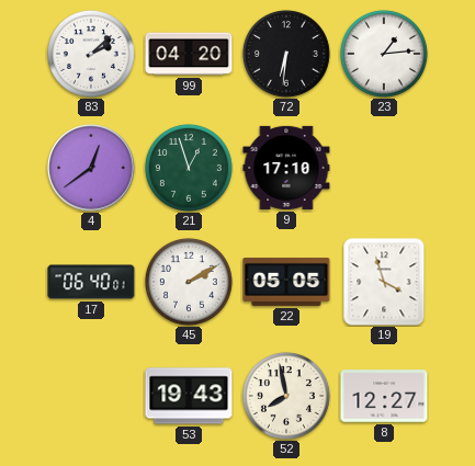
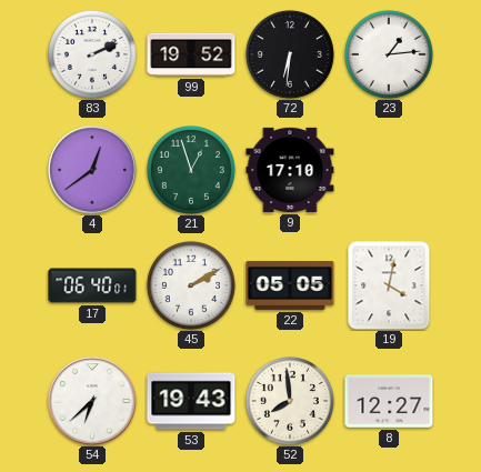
83: 2:08 -> 2:11
99: 04:20 -> 19:52
19: 3:57 -> 4:02
54: none -> 6:38
52: 7:58 -> 7:59
